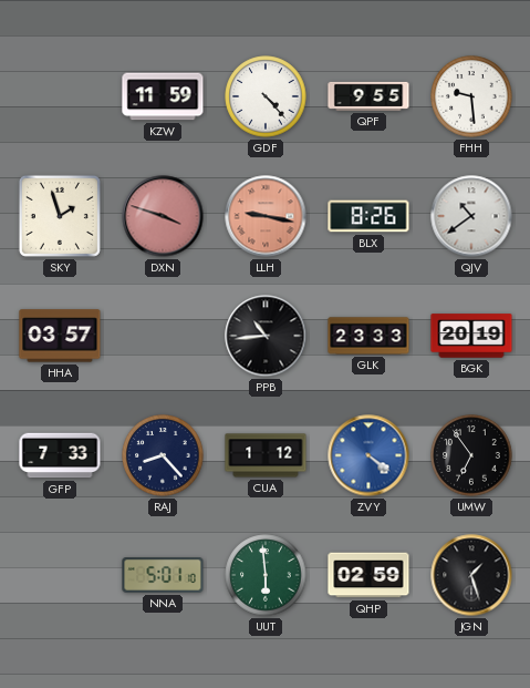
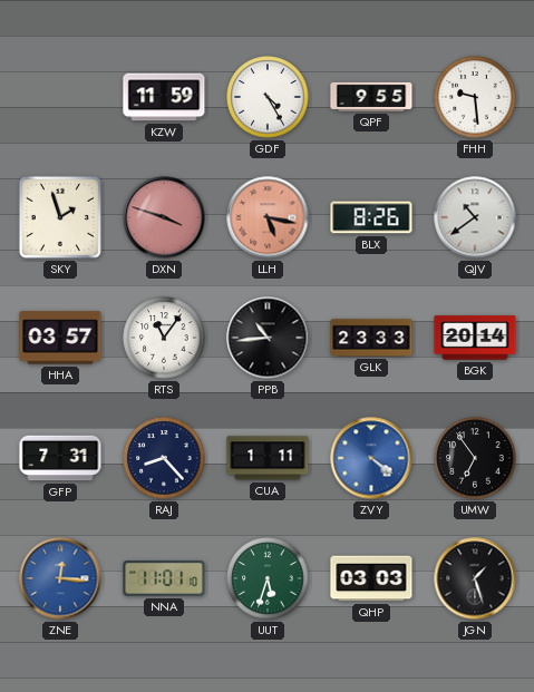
GDF: 4:23 -> 4:25
LLH: 9:17 -> 5:17
RTS: none -> 11:06
BGK: 20:19 -> 20:14
GFP: 7:33 -> 7:31
CUA: 1:12 -> 1:11
ZNE: none -> 12:16
NNA: 5:01 -> 11:01
UUT: 5:59 -> 5:33
QHP: 02:59 -> 03:03
